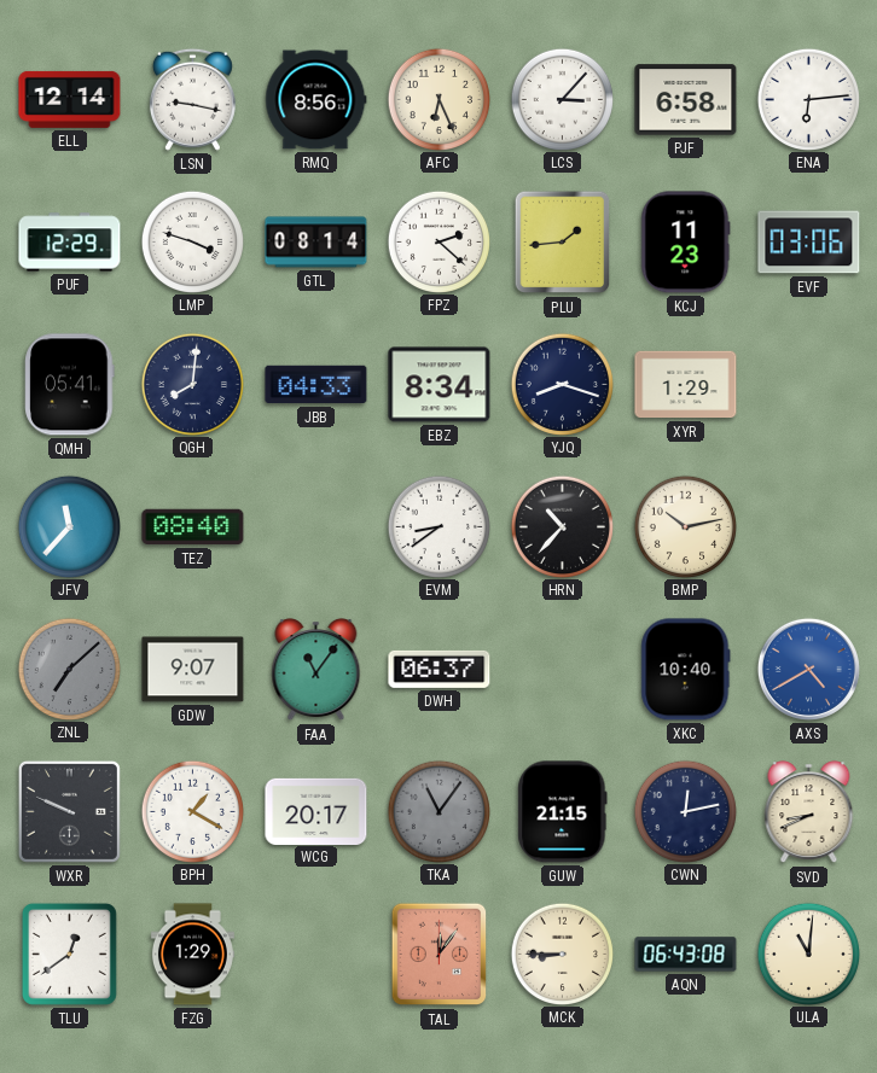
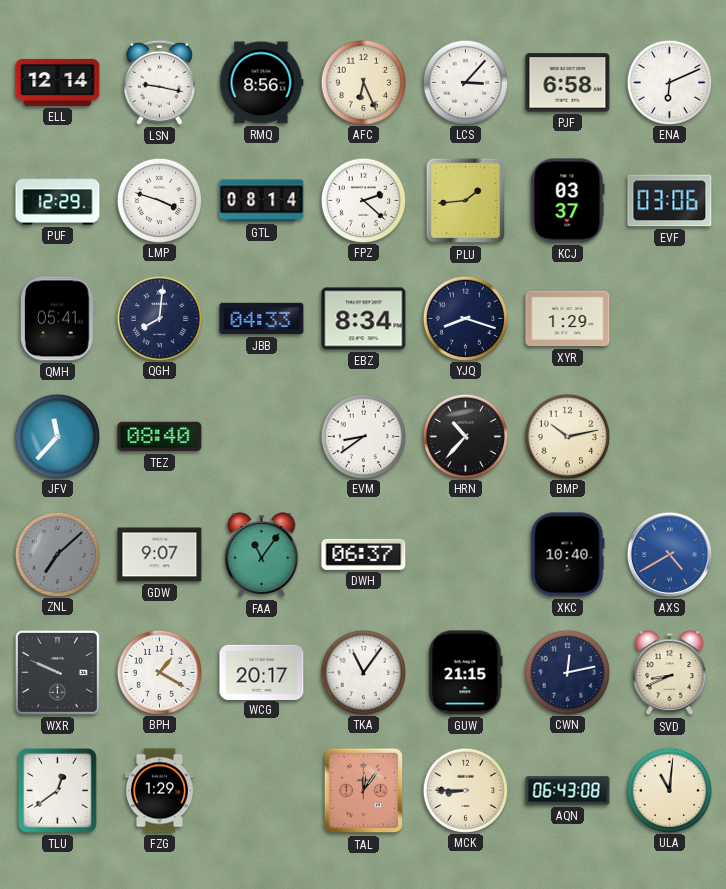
ENA: 6:14 -> 6:11
KCJ: 11:23 -> 03:37
TKA dial: grey -> white
